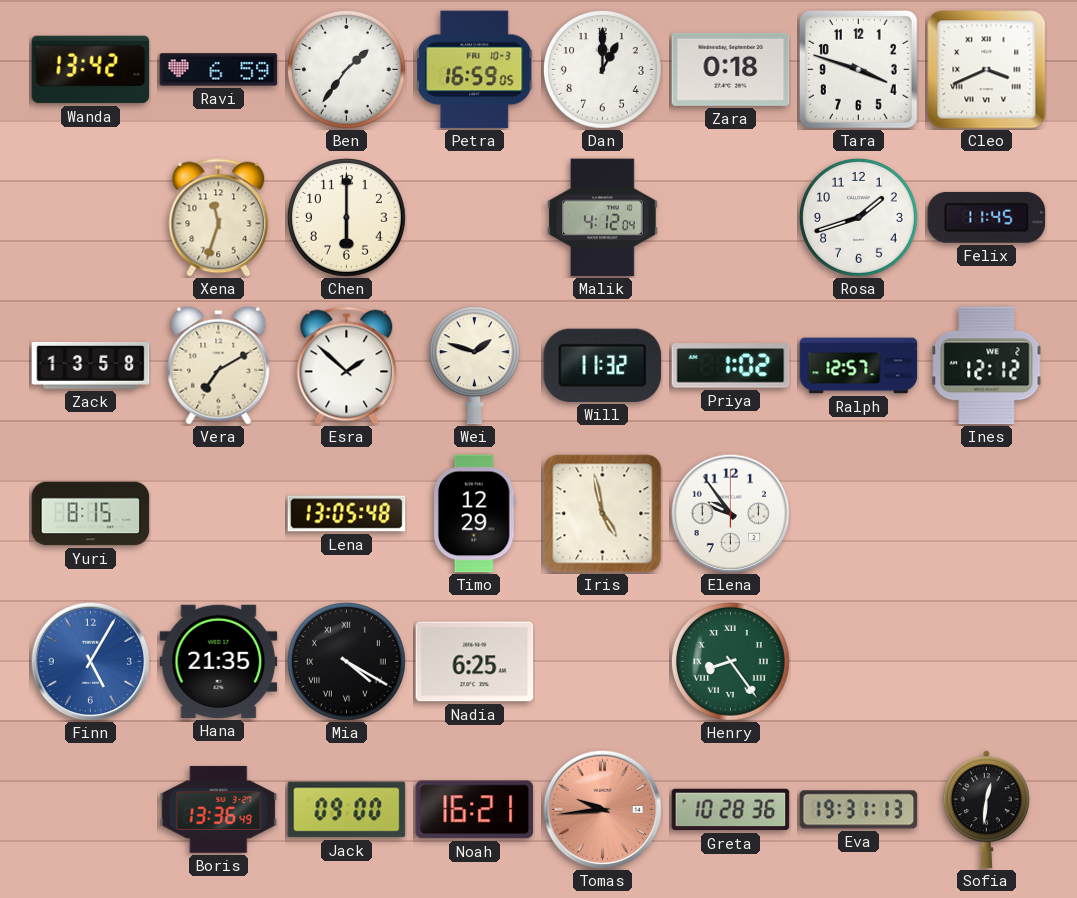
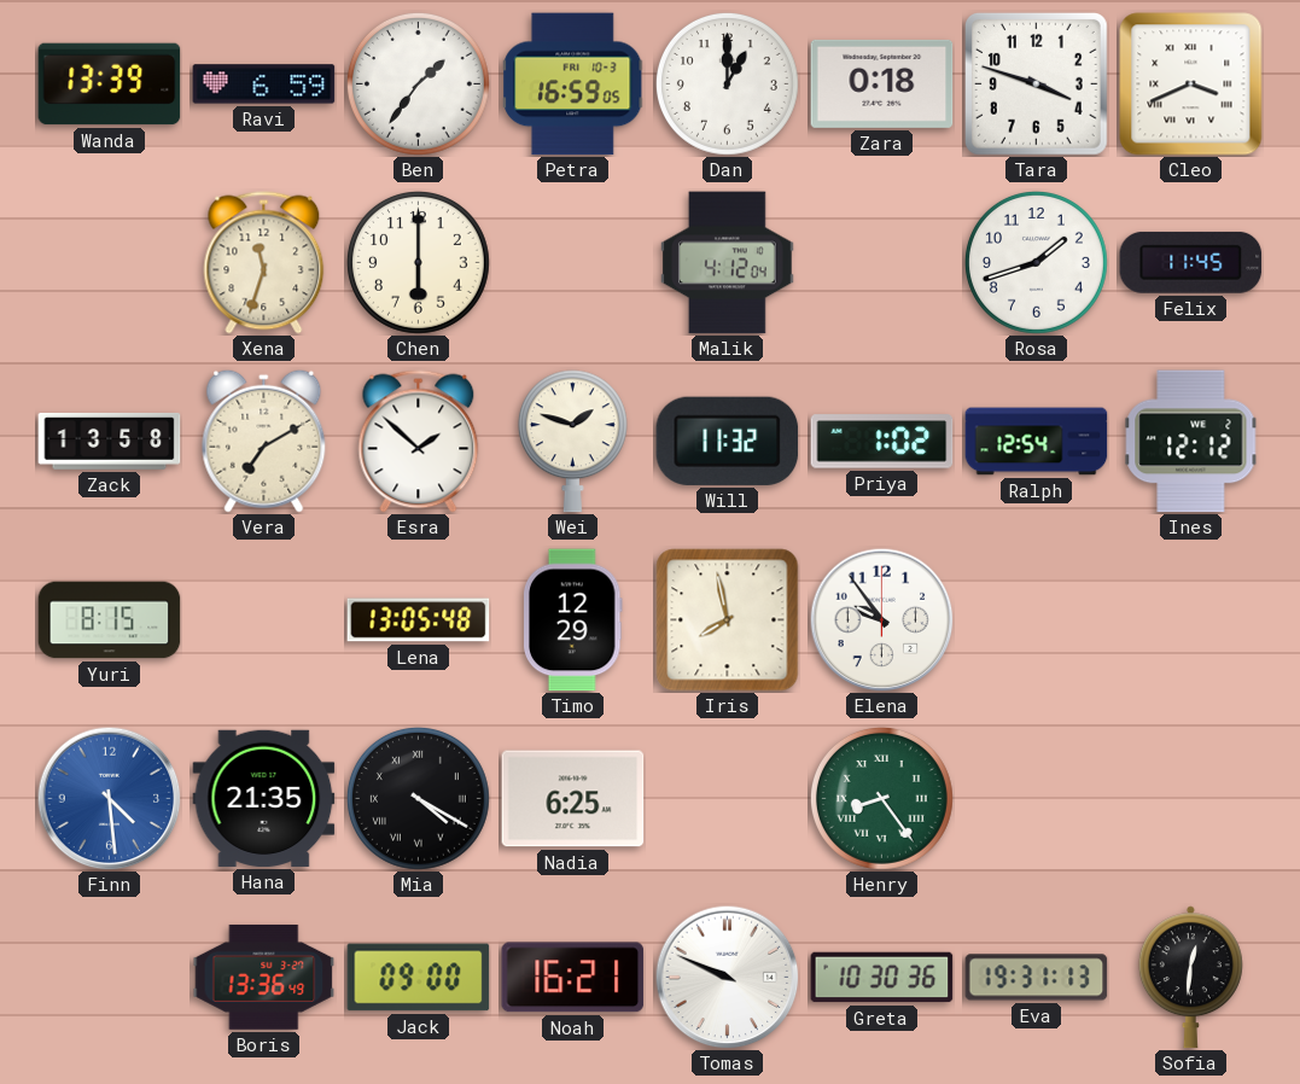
Wanda: 13:42 -> 13:39
Ralph: 12:57 -> 12:54
Iris: 4:58 -> 7:58
Finn: 5:05 -> 4:29
Tomas: 9:44 -> 9:49
Tomas dial: salmon -> white
Greta: 10:28 -> 10:30
